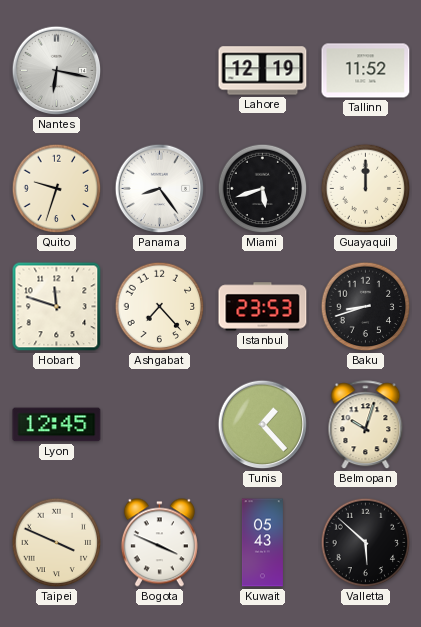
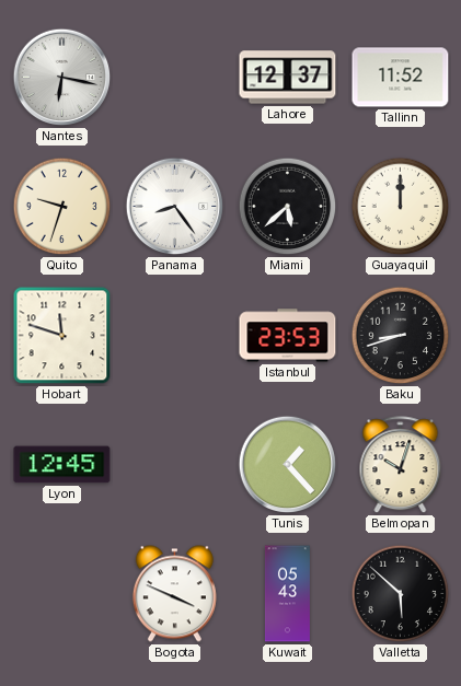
Lahore: 12:19 -> 12:37
Miami: 5:42 -> 5:38
Ashgabat: 7:23 -> none
Taipei: 3:49 -> none
